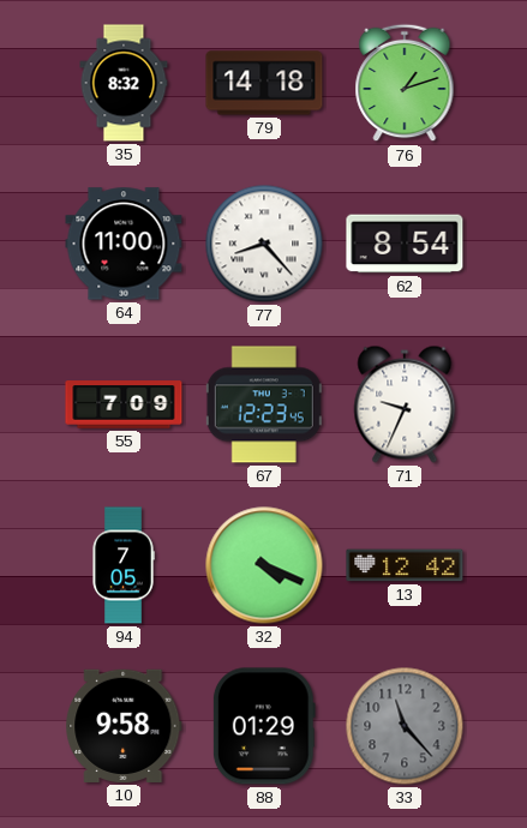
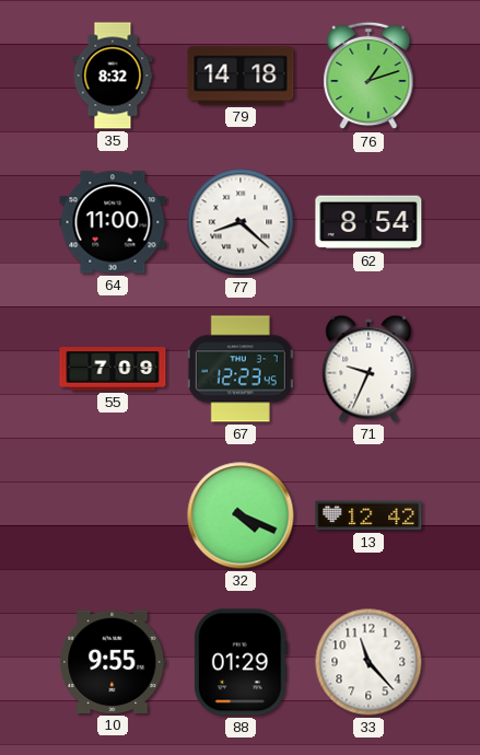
77: 8:23 -> 8:22
94: 7:05 -> none
10: 9:58 -> 9:55
33 dial: grey -> white
